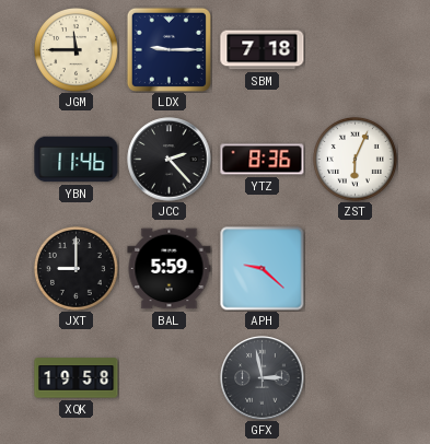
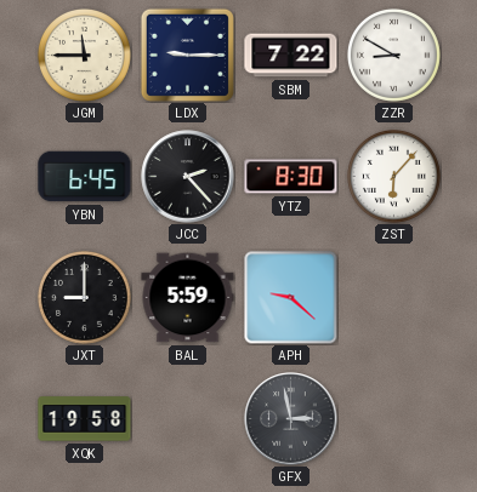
SBM: 7:18 -> 7:22
ZZR: none -> 8:50
YBN: 11:46 -> 6:45
YTZ: 8:36 -> 8:30
ZST: 6:04 -> 6:07
